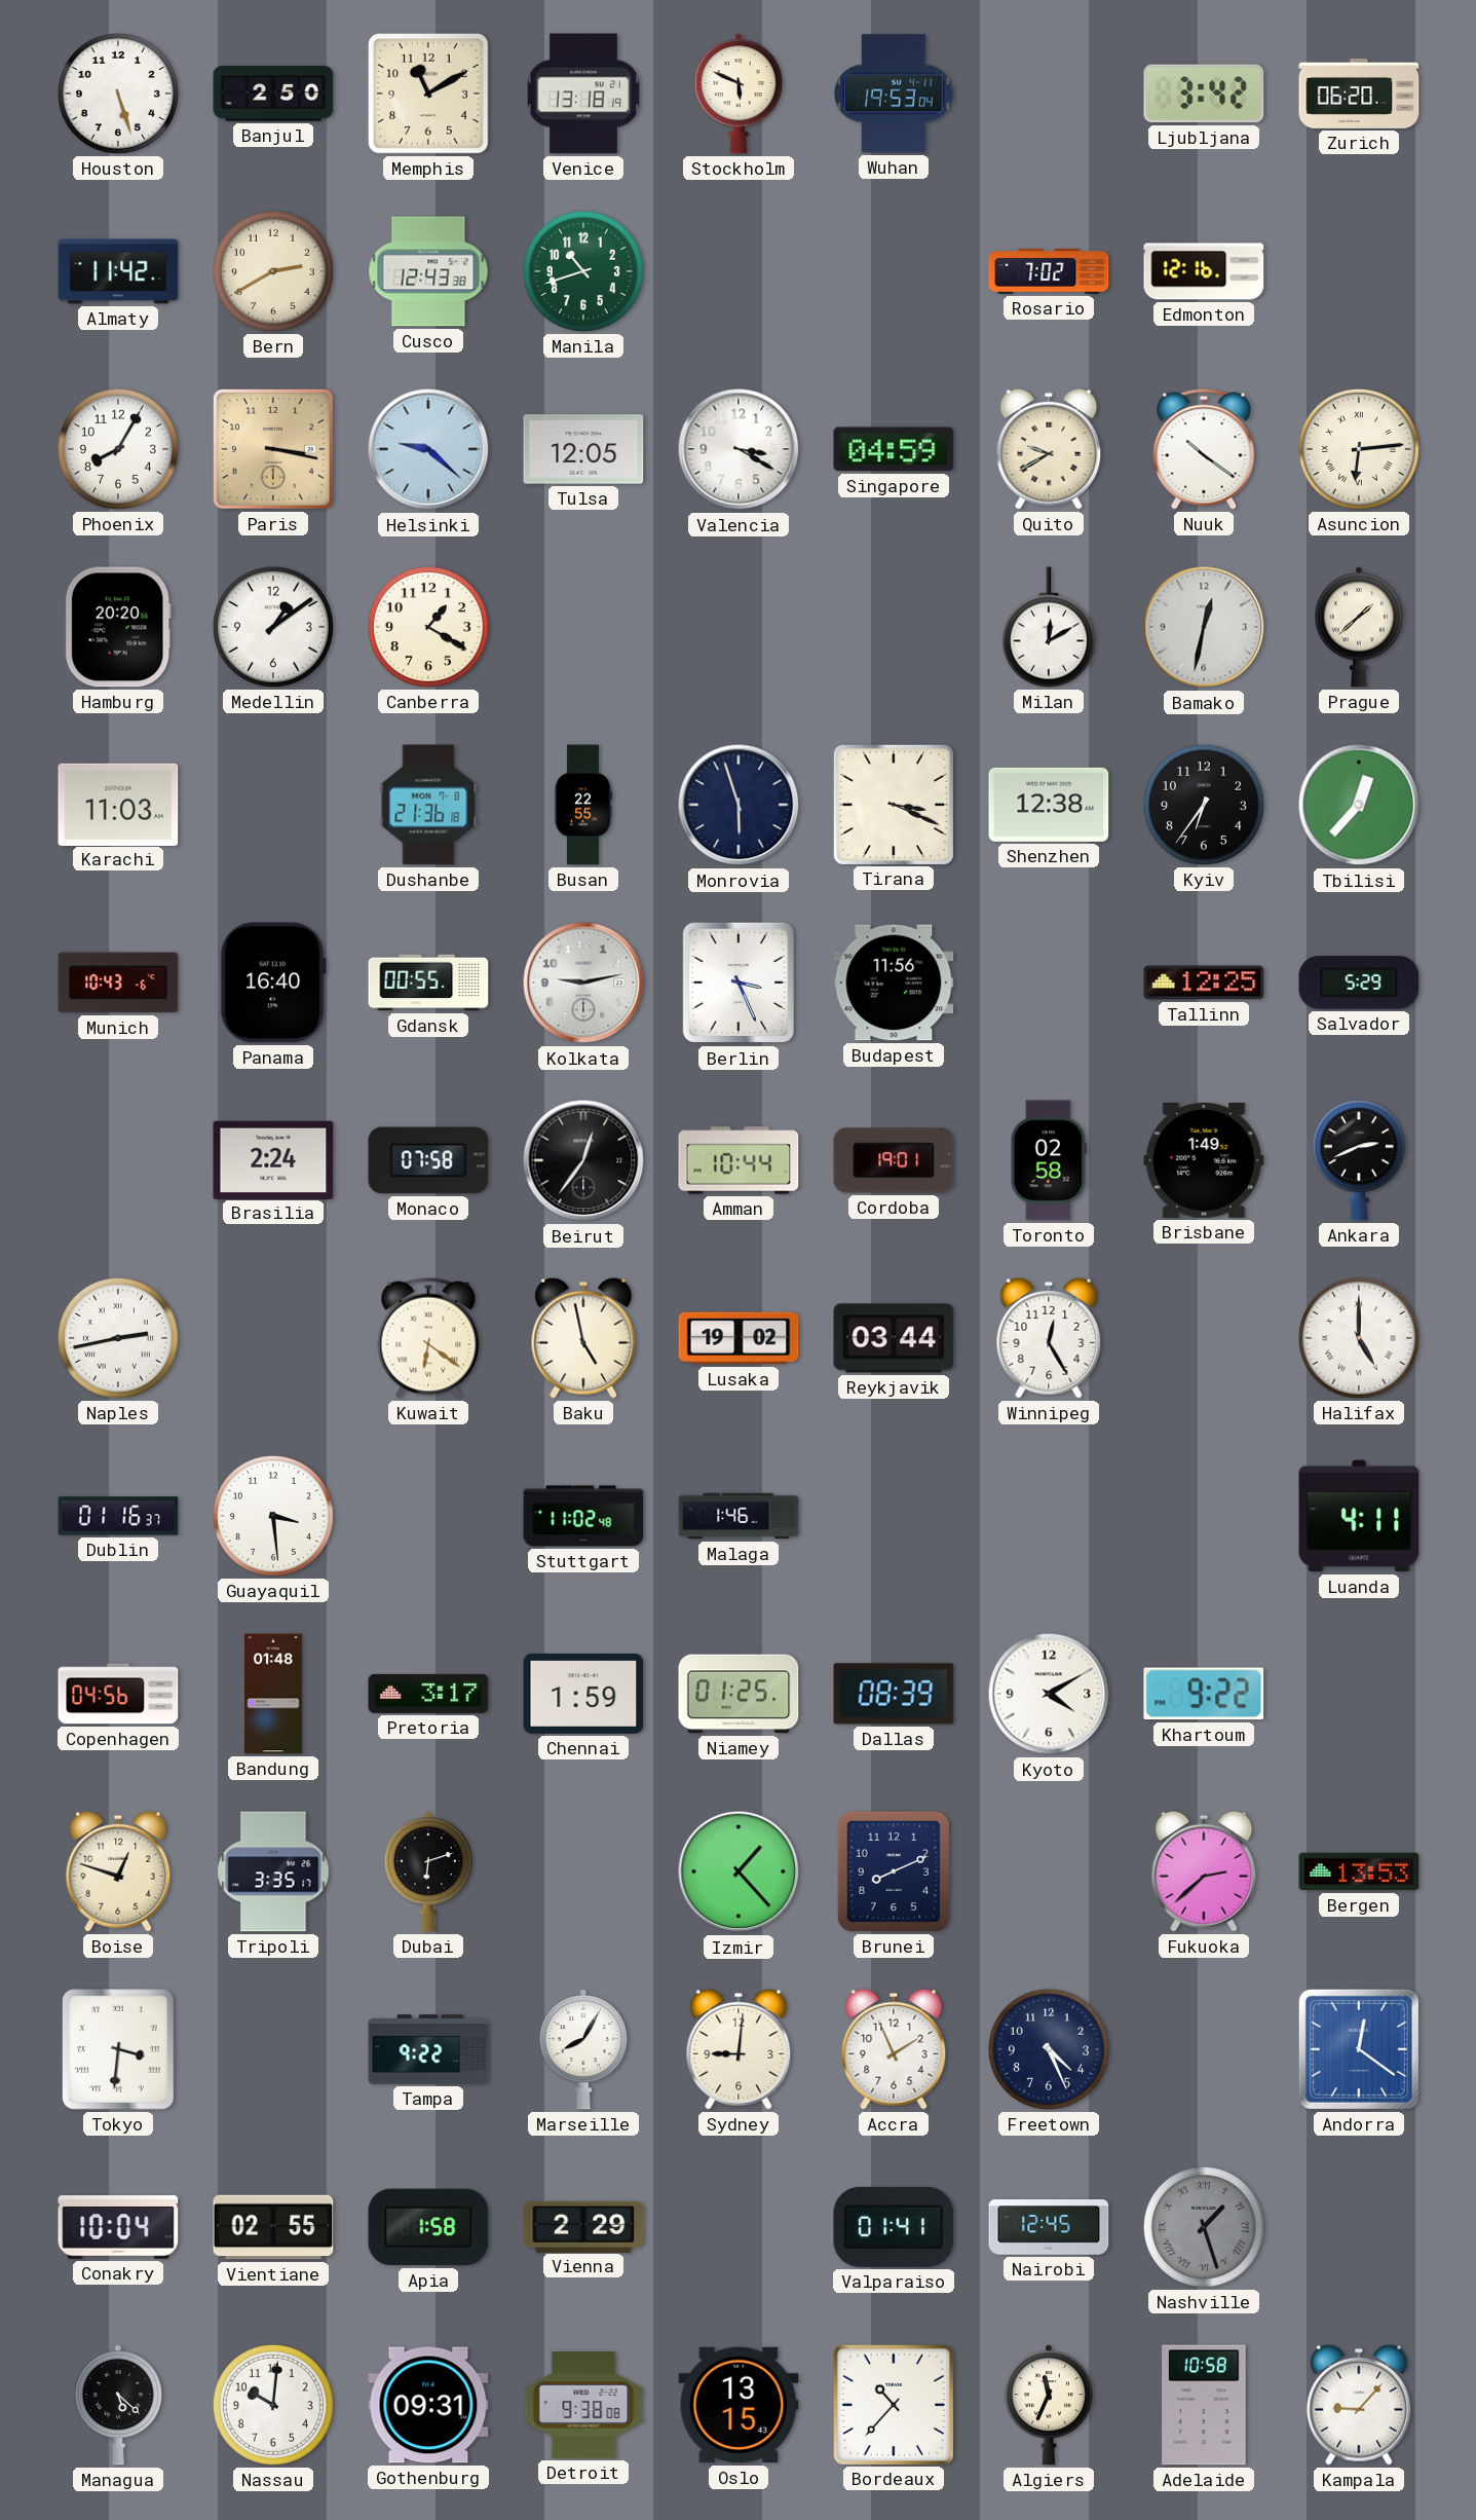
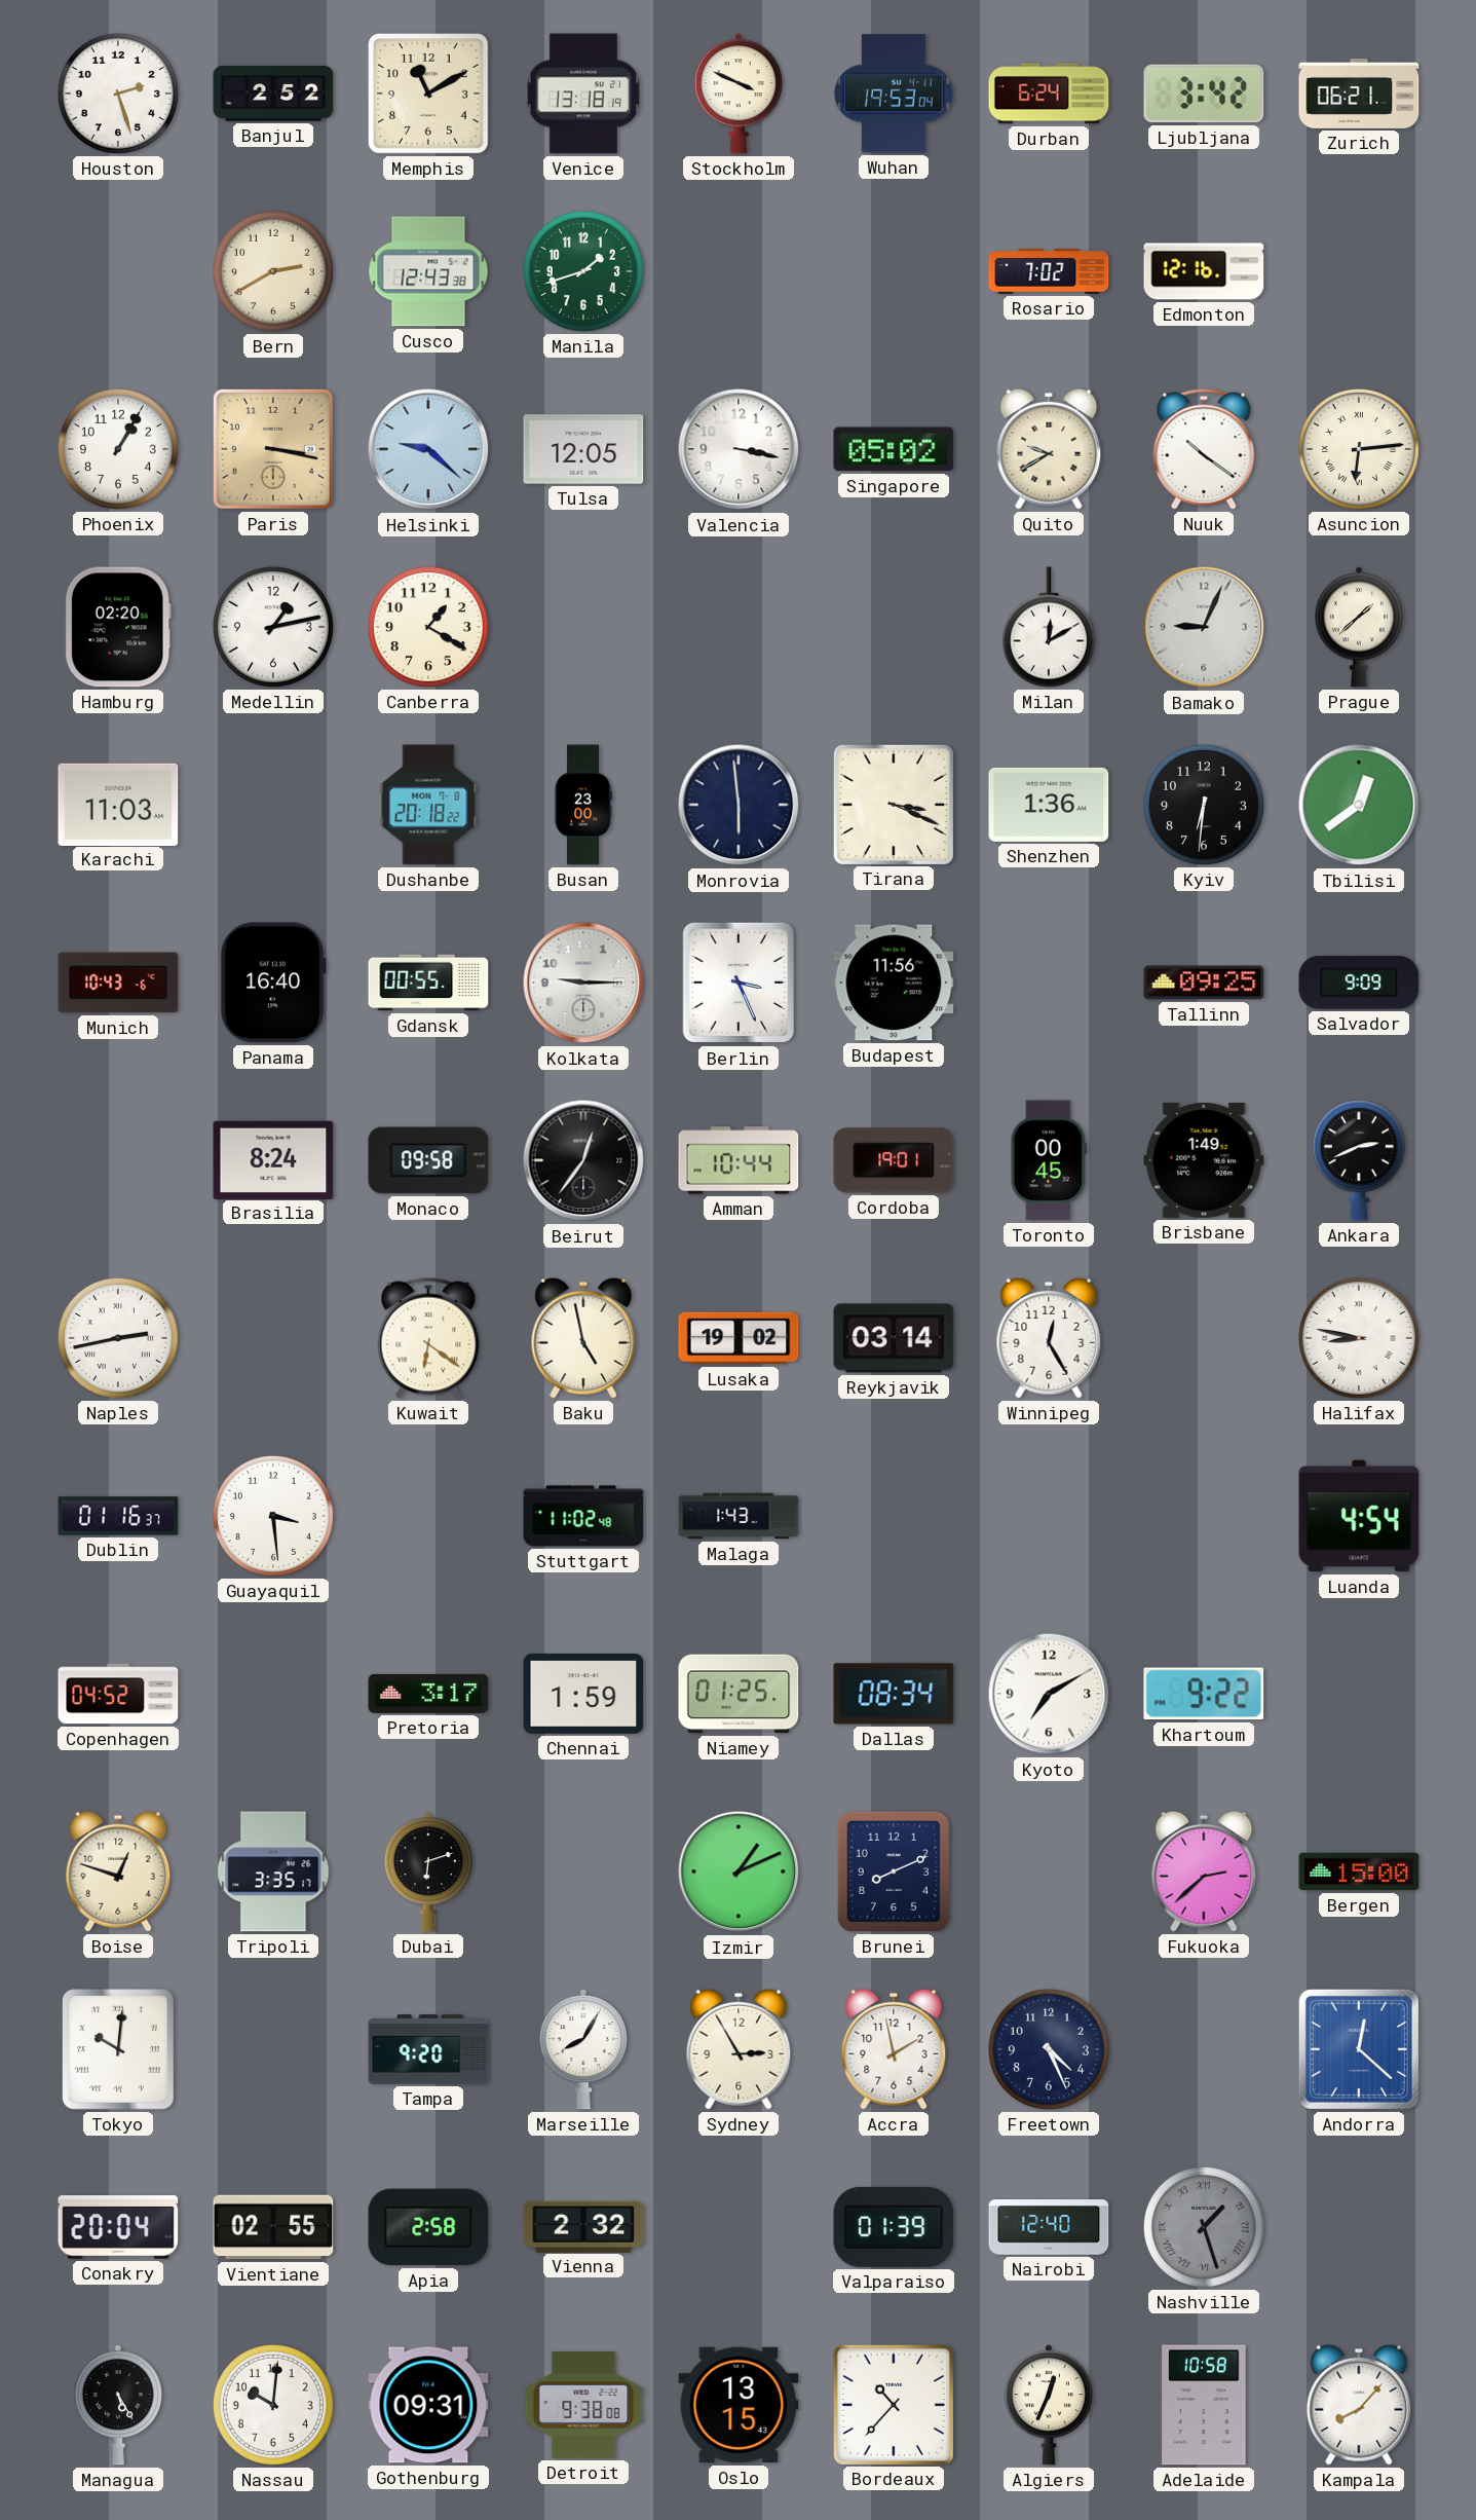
Houston: 5:27 -> 2:27
Banjul: 2:50 -> 2:52
Stockholm: 5:49 -> 3:49
Durban: none -> 6:24
Zurich: 06:20 -> 06:21
Almaty: 11:42 -> none
Manila: 10:42 -> 1:42
Phoenix: 8:05 -> 1:05
Valencia: 3:20 -> 3:17
Singapore: 04:59 -> 05:02
Hamburg: 20:20 -> 02:20
Medellin: 1:09 -> 1:13
Bamako: 12:32 -> 9:04
Dushanbe: 21:36 -> 20:18
Busan: 22:55 -> 23:00
Monrovia: 5:57 -> 5:59
Shenzhen: 12:38 -> 1:36
Kyiv: 6:36 -> 6:31
Tbilisi: 12:37 -> 12:39
Kolkata: 9:13 -> 9:15
Tallinn: 12:25 -> 09:25
Salvador: 5:29 -> 9:09
Brasilia: 2:24 -> 8:24
Monaco: 07:58 -> 09:58
Toronto: 02:58 -> 00:45
Reykjavik: 03:44 -> 03:14
Halifax: 5:00 -> 8:47
Malaga: 1:46 -> 1:43
Luanda: 4:11 -> 4:54
Copenhagen: 04:56 -> 04:52
Bandung: 01:48 -> none
Dallas: 08:39 -> 08:34
Kyoto: 4:10 -> 7:10
Izmir: 1:23 -> 1:11
Bergen: 13:53 -> 15:00
Tokyo: 3:31 -> 10:01
Tampa: 9:22 -> 9:20
Sydney: 9:01 -> 2:55
Accra: 1:56 -> 1:58
Andorra: 12:21 -> 12:22
Conakry: 10:04 -> 20:04
Apia: 1:58 -> 2:58
Vienna: 2:29 -> 2:32
Valparaiso: 01:41 -> 01:39
Nairobi: 12:45 -> 12:40
Managua: 5:22 -> 5:25
Algiers: 11:34 -> 12:34
Kampala: 9:07 -> 8:07
